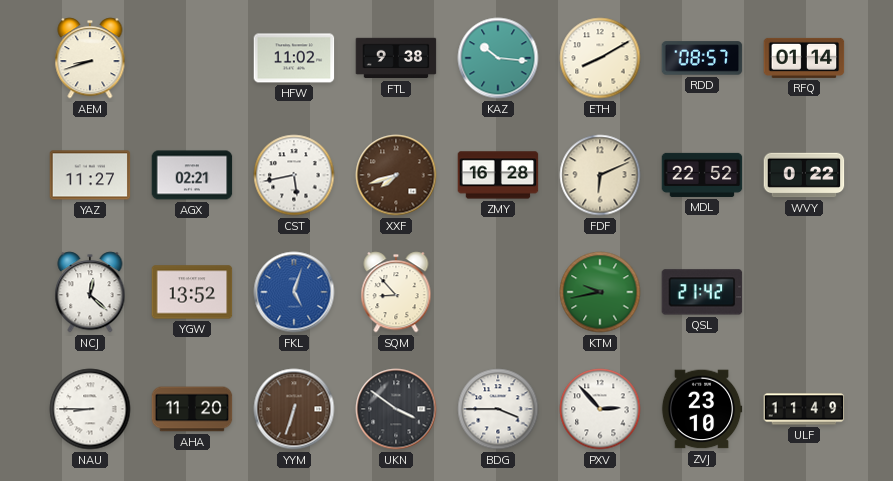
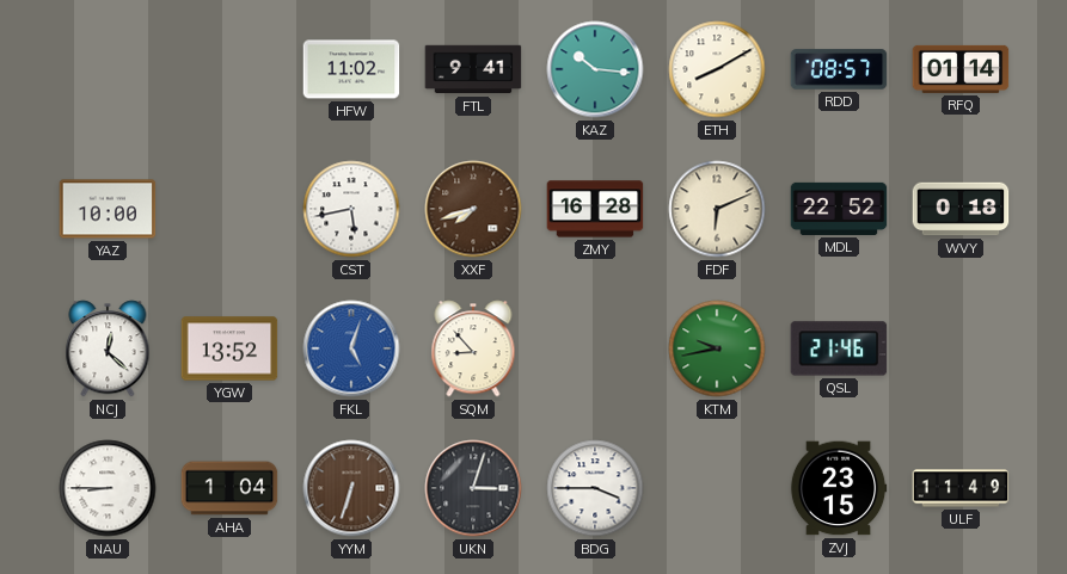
AEM: 8:42 -> none
FTL: 9:38 -> 9:41
YAZ: 11:27 -> 10:00
AGX: 02:21 -> none
WVY: 0:22 -> 0:18
QSL: 21:42 -> 21:46
AHA: 11:20 -> 1:04
UKN: 3:51 -> 3:03
PXV: 2:53 -> none
ZVJ: 23:10 -> 23:15
